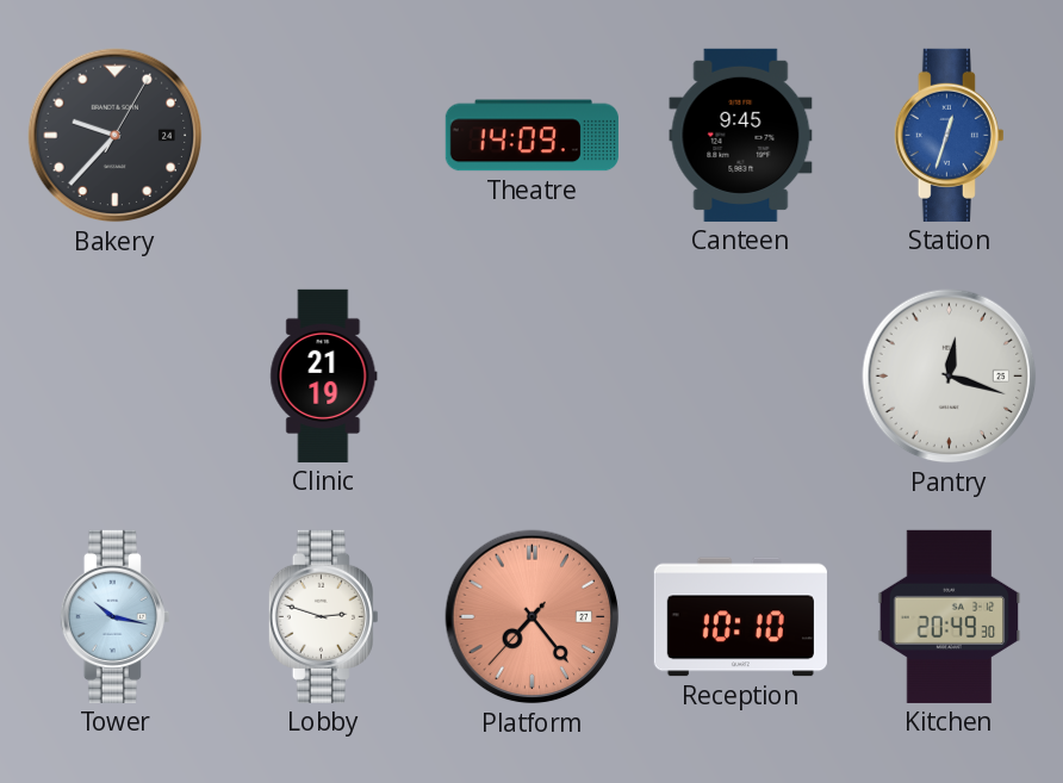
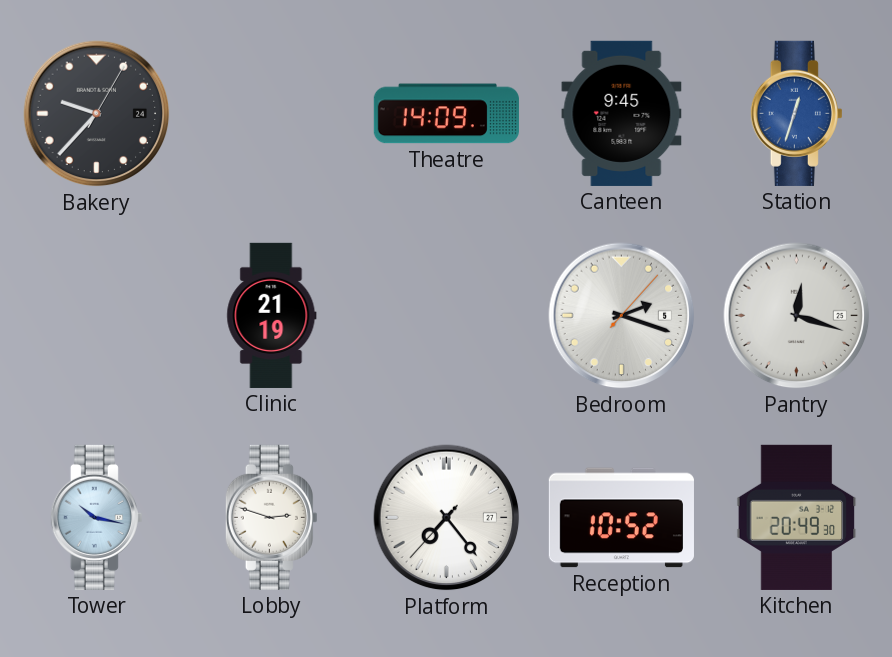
Bedroom: none -> 2:18
Platform dial: salmon -> white
Reception: 10:10 -> 10:52
